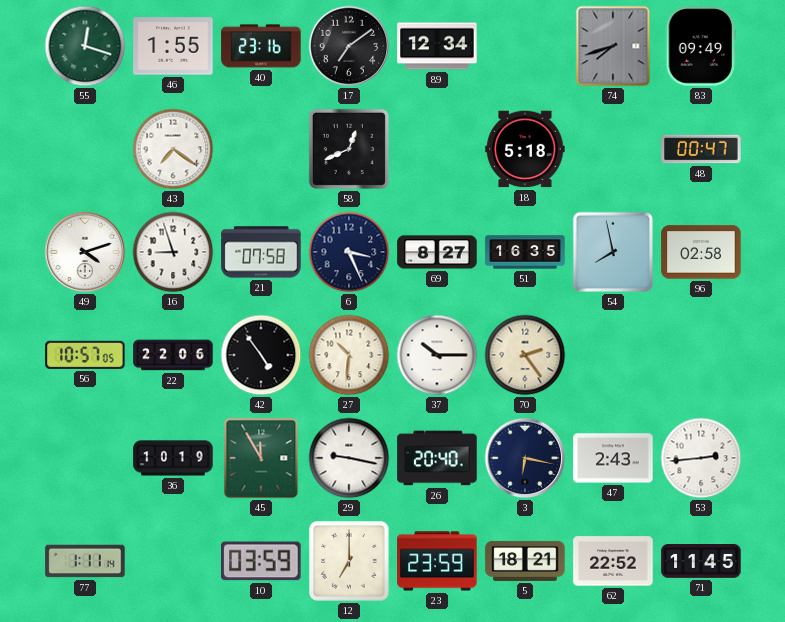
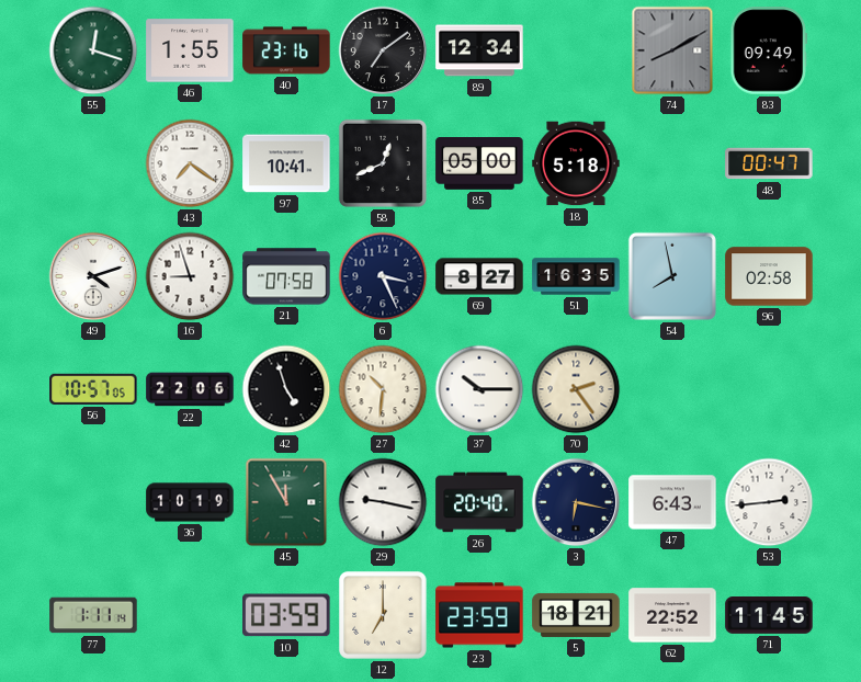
74: 7:42 -> 8:10
97: none -> 10:41
85: none -> 05:00
42: 4:54 -> 4:57
47: 2:43 -> 6:43
